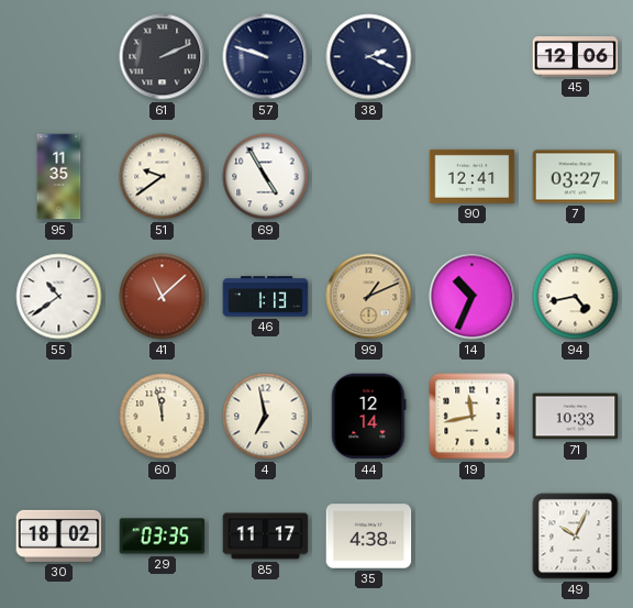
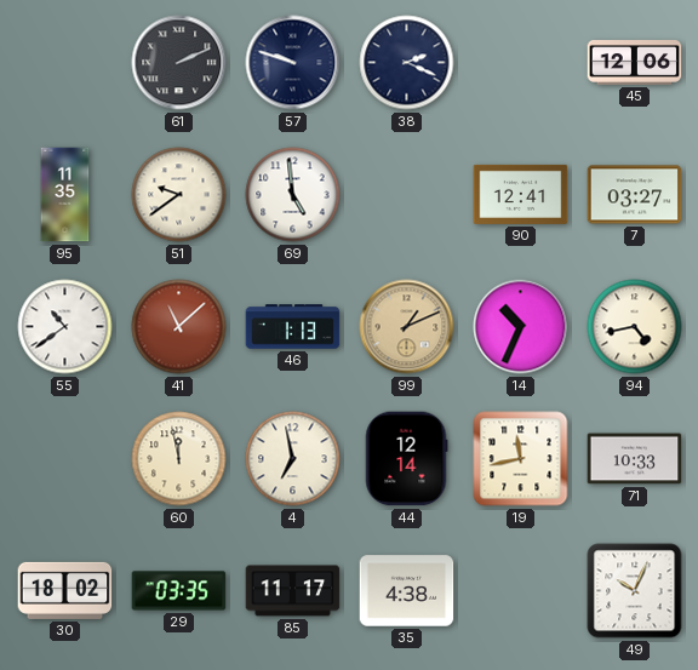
69: 4:55 -> 4:59
